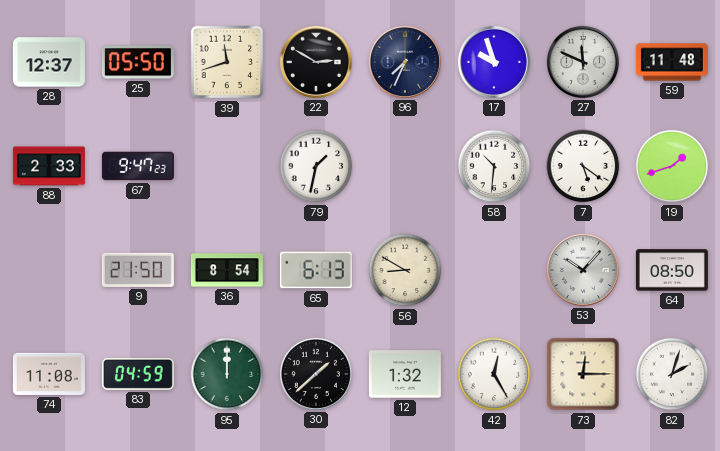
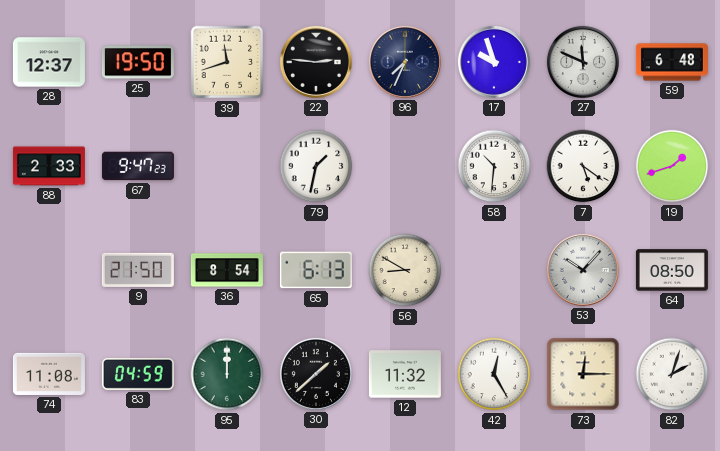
25: 05:50 -> 19:50
22: 2:50 -> 2:46
59: 11:48 -> 6:48
12: 1:32 -> 11:32
